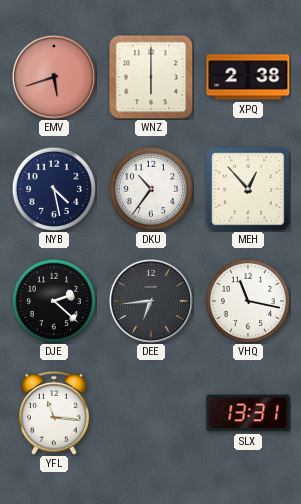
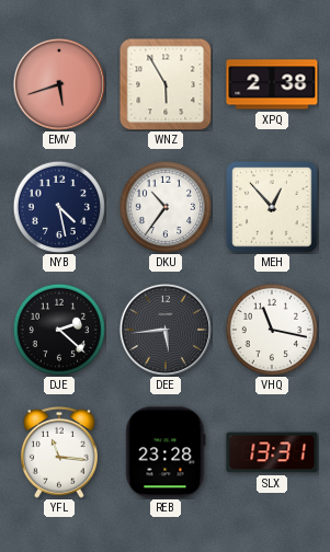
WNZ: 6:00 -> 5:55
DEE: 6:44 -> 5:44
REB: none -> 23:28
